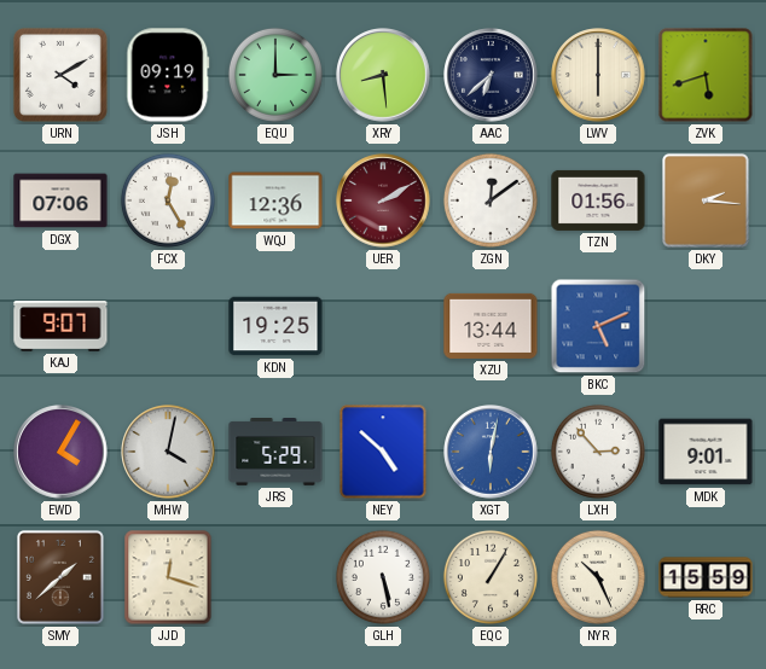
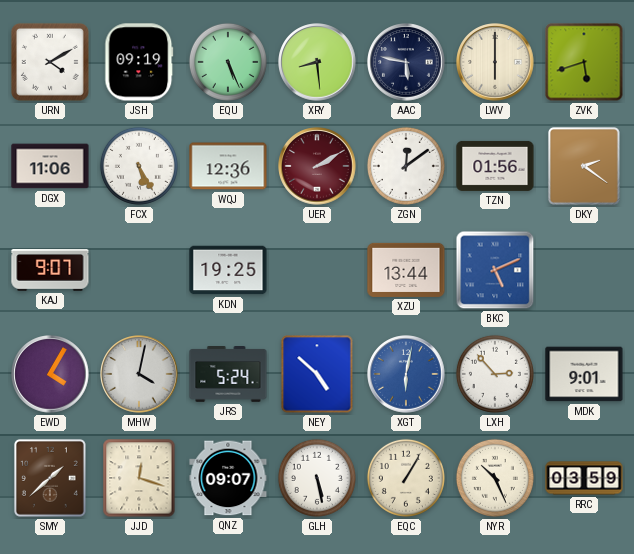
EQU: 3:00 -> 5:26
AAC: 6:38 -> 5:47
DGX: 07:06 -> 11:06
FCX: 12:25 -> 5:25
DKY: 2:16 -> 2:21
JRS: 5:29 -> 5:24
QNZ: none -> 09:07
RRC: 15:59 -> 03:59
